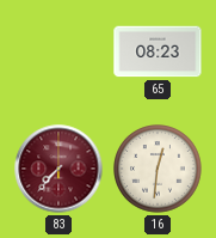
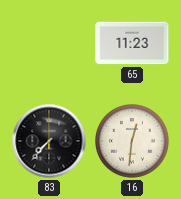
65: 08:23 -> 11:23
83 dial: burgundy -> black
